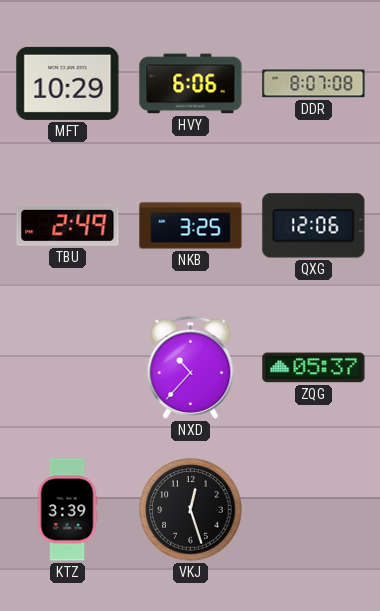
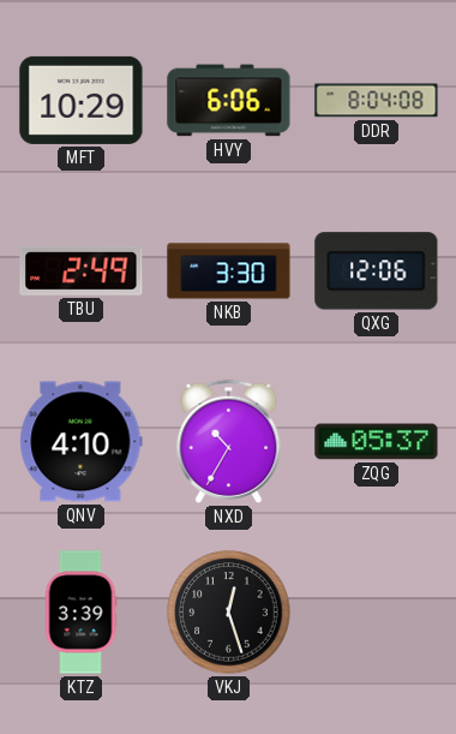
DDR: 8:07 -> 8:04
NKB: 3:25 -> 3:30
QNV: none -> 4:10
NXD: 10:37 -> 10:35
